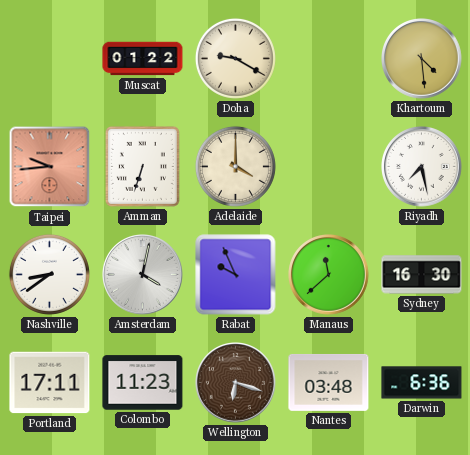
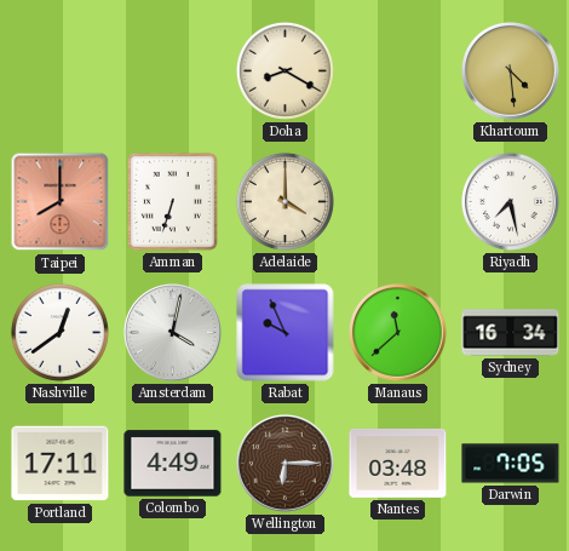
Muscat: 01:22 -> none
Doha: 9:20 -> 8:20
Taipei: 9:44 -> 8:00
Nashville: 8:39 -> 12:39
Sydney: 16:30 -> 16:34
Colombo: 11:23 -> 4:49
Wellington: 6:18 -> 6:15
Darwin: 6:36 -> 7:05
